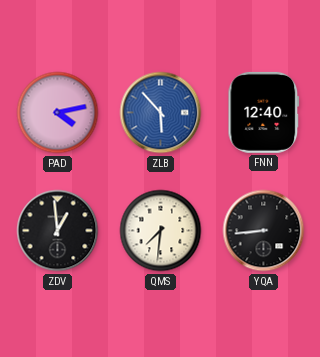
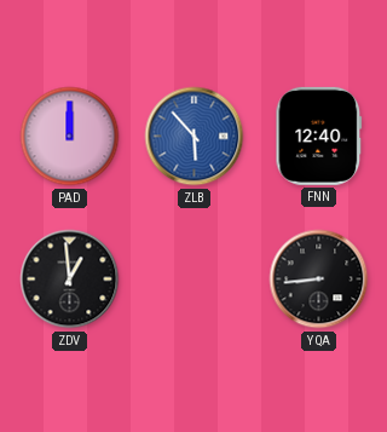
PAD: 4:13 -> 12:00
QMS: 7:31 -> none
